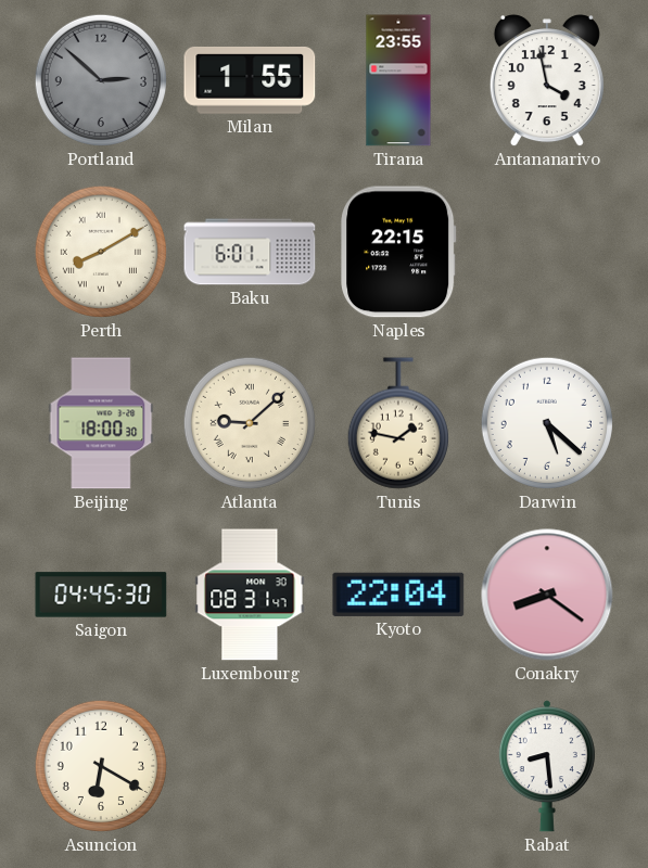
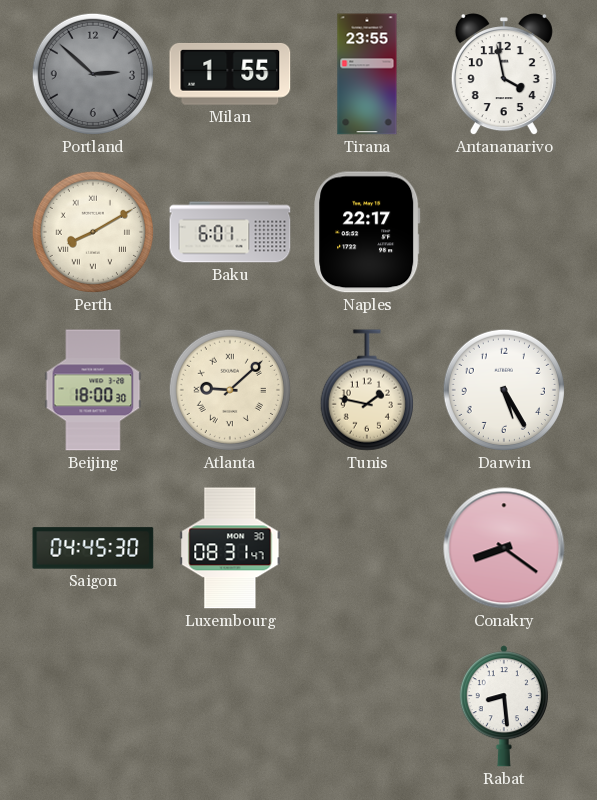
Naples: 22:15 -> 22:17
Darwin: 5:22 -> 5:25
Kyoto: 22:04 -> none
Asuncion: 6:20 -> none
